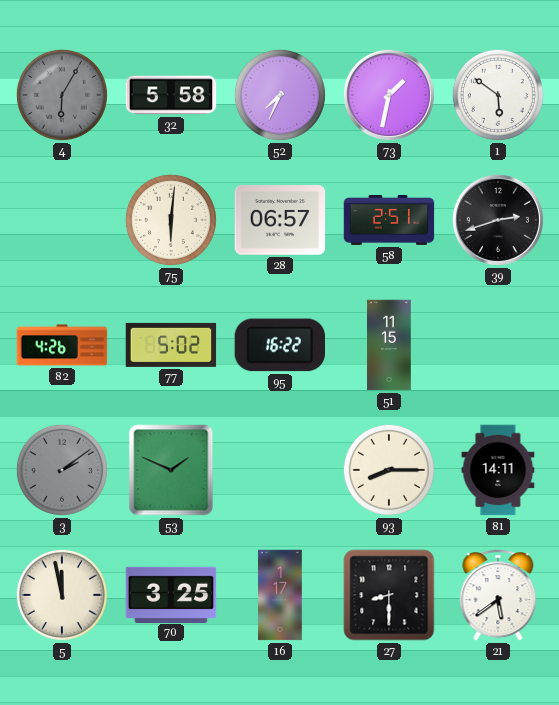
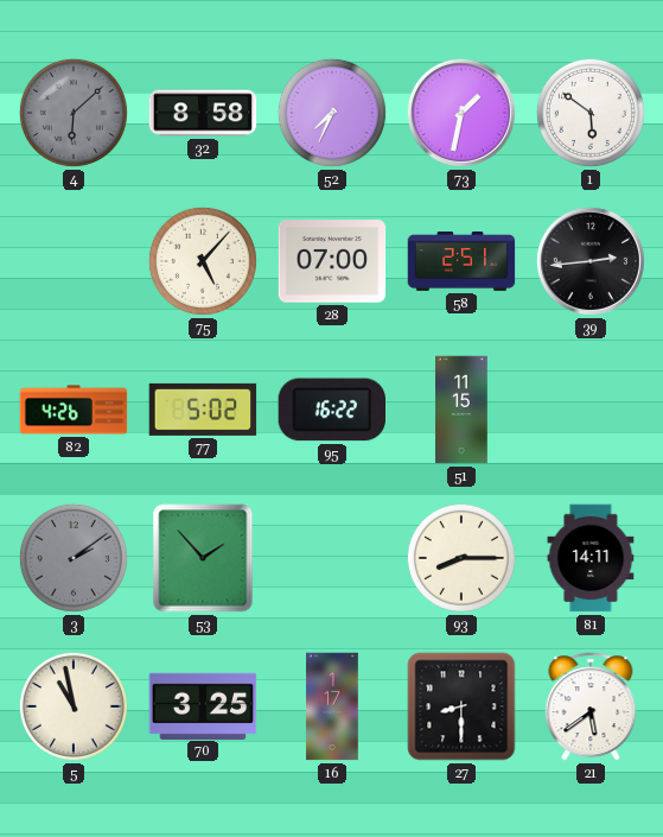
4: 6:05 -> 6:08
32: 5:58 -> 8:58
75: 6:01 -> 5:07
28: 06:57 -> 07:00
39: 2:42 -> 2:44
53: 1:49 -> 1:53
5: 11:58 -> 10:58
